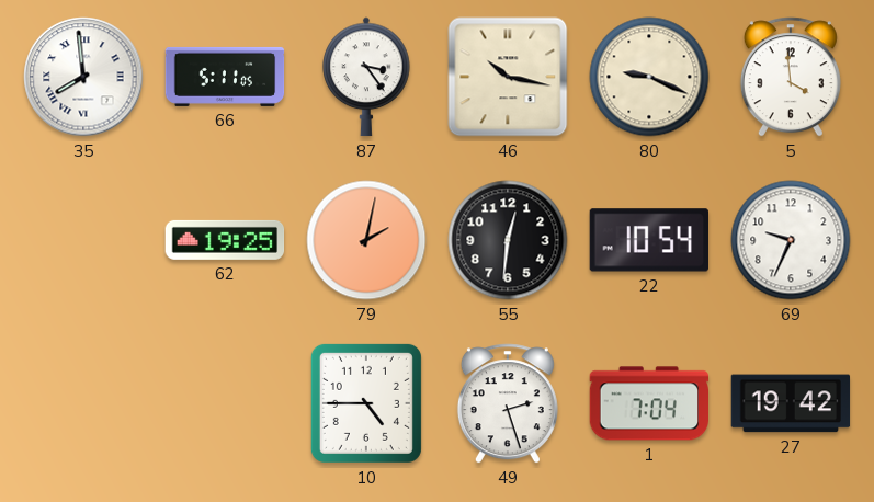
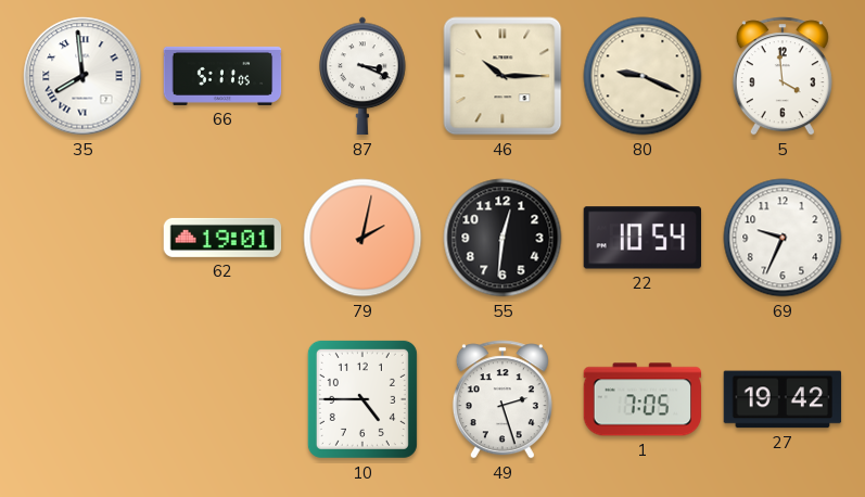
87: 3:24 -> 3:19
46: 10:17 -> 10:15
62: 19:25 -> 19:01
1: 7:04 -> 7:05
